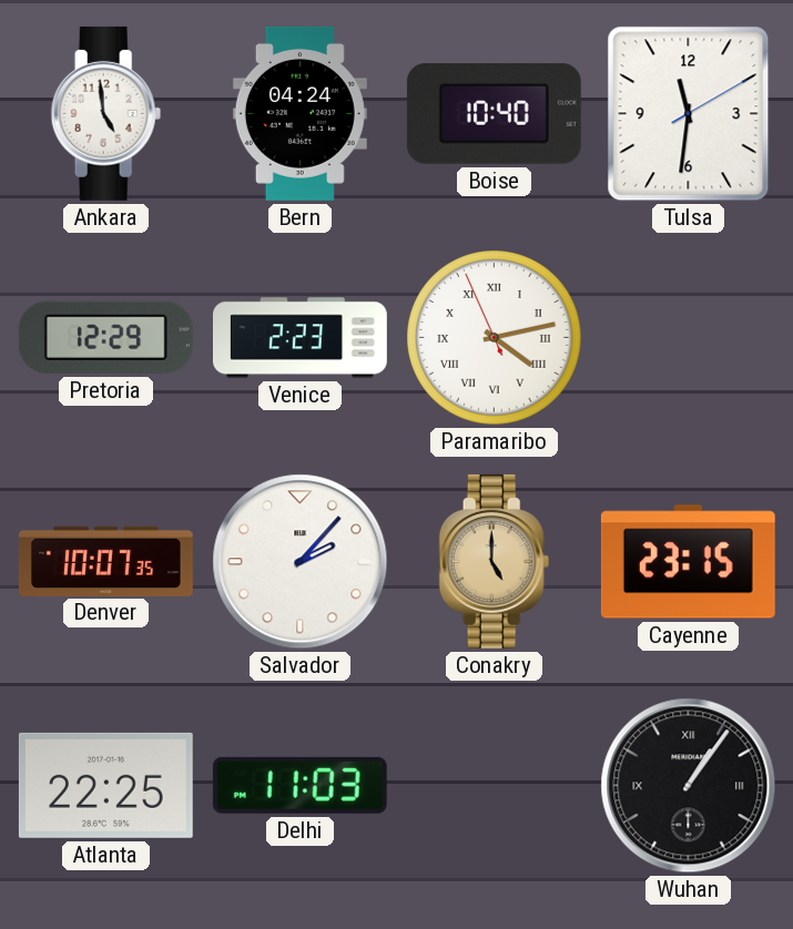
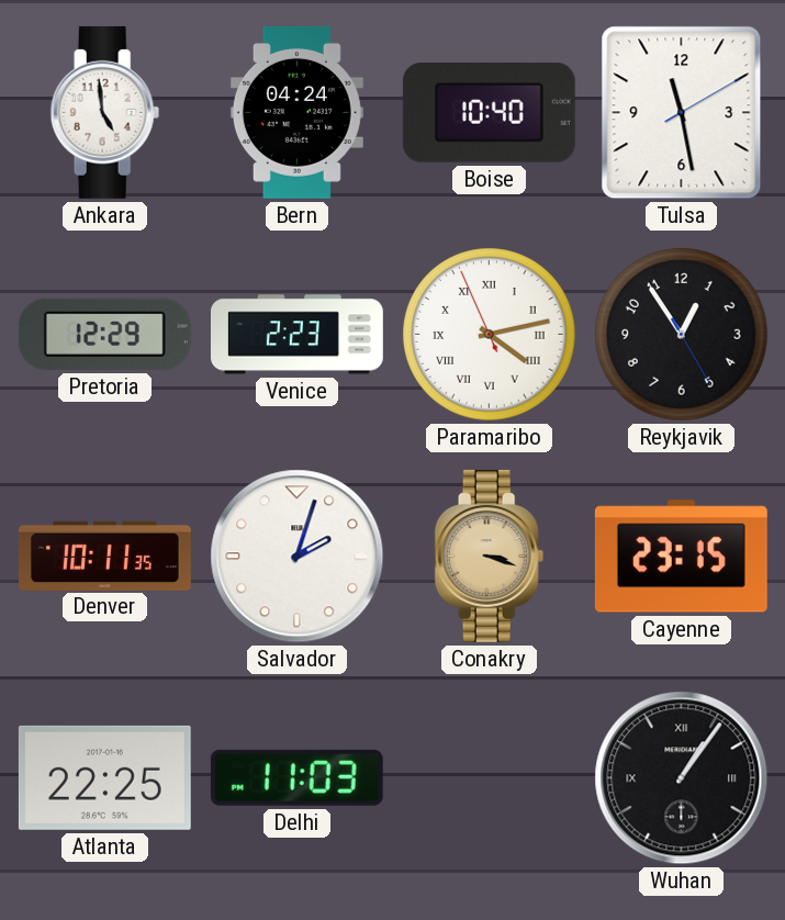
Tulsa: 11:31 -> 11:28
Reykjavik: none -> 12:54
Denver: 10:07 -> 10:11
Salvador: 2:07 -> 2:03
Conakry: 5:00 -> 3:18
